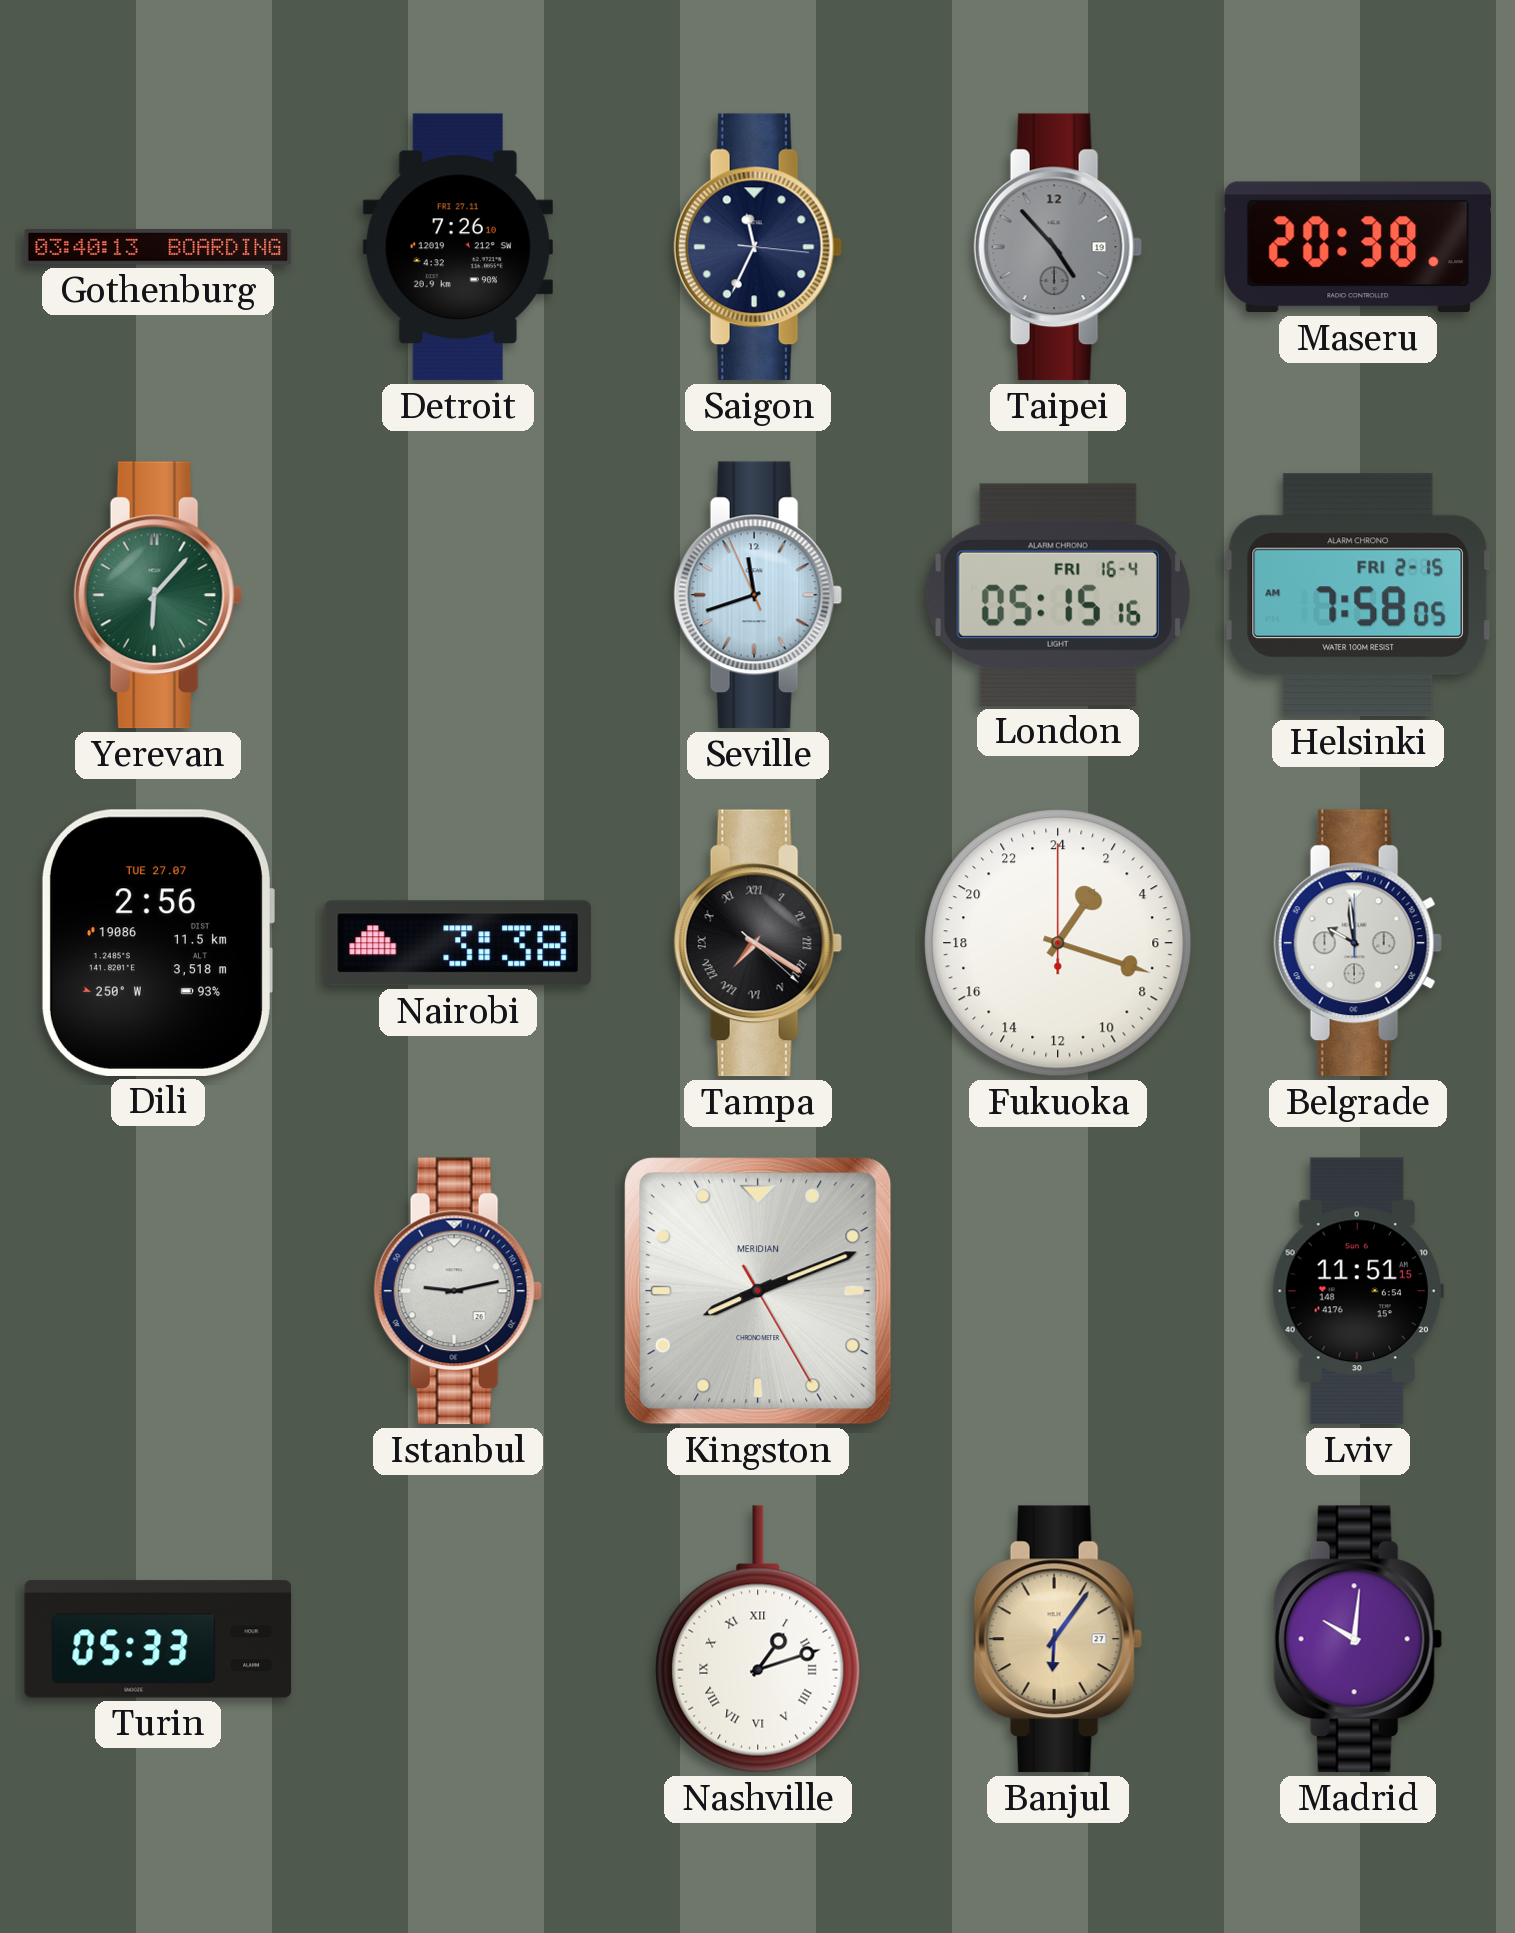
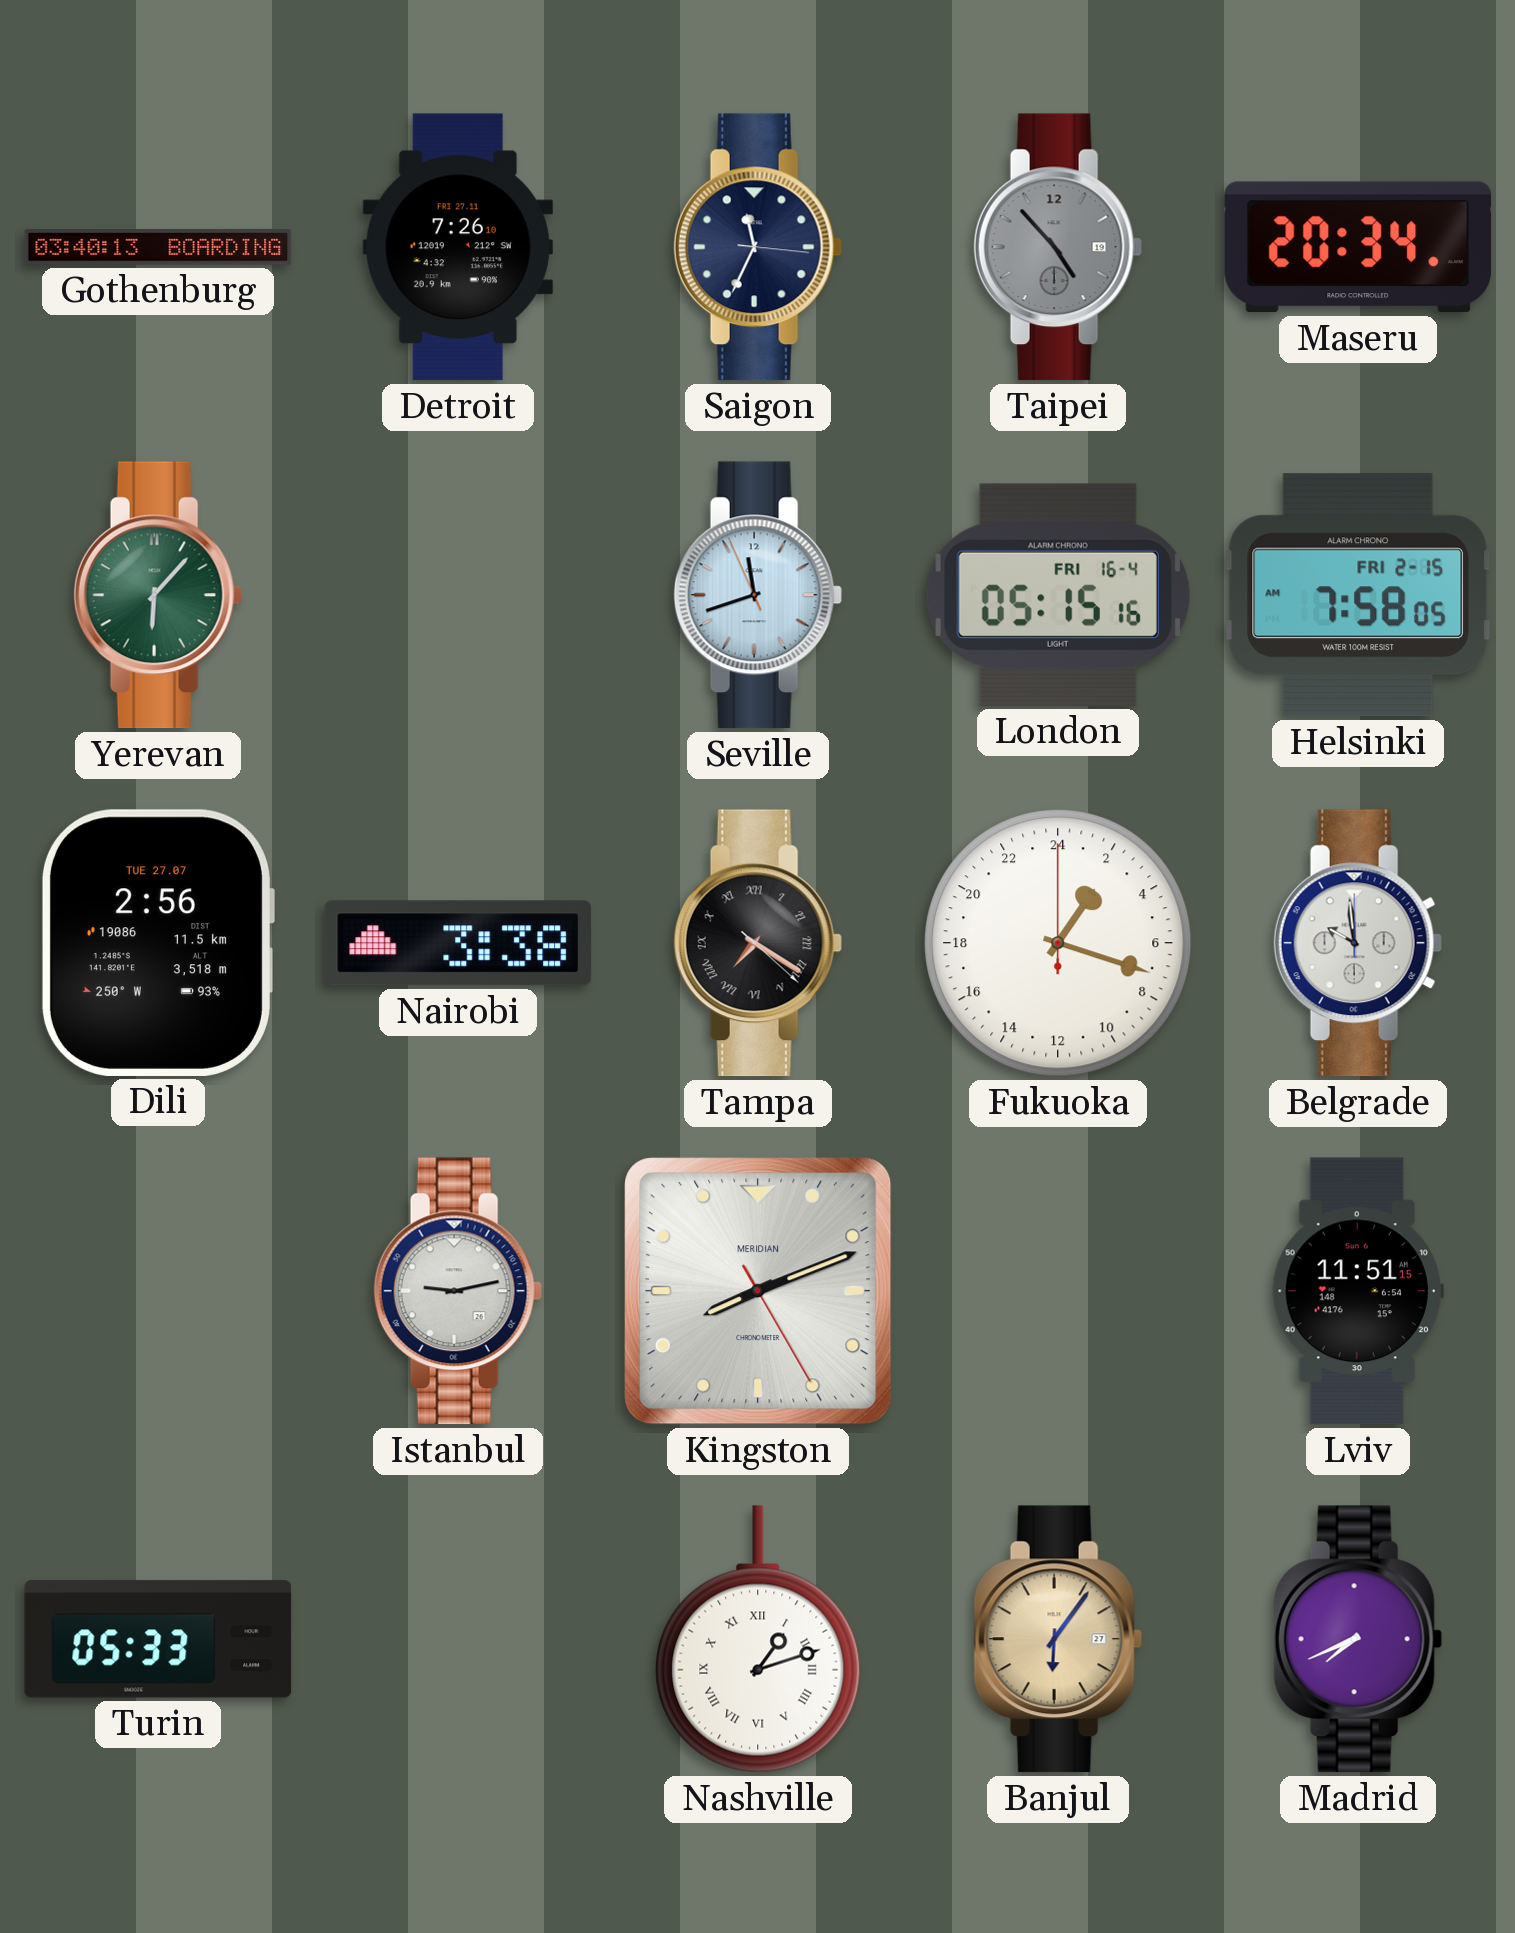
Maseru: 20:38 -> 20:34
Madrid: 10:01 -> 7:41
